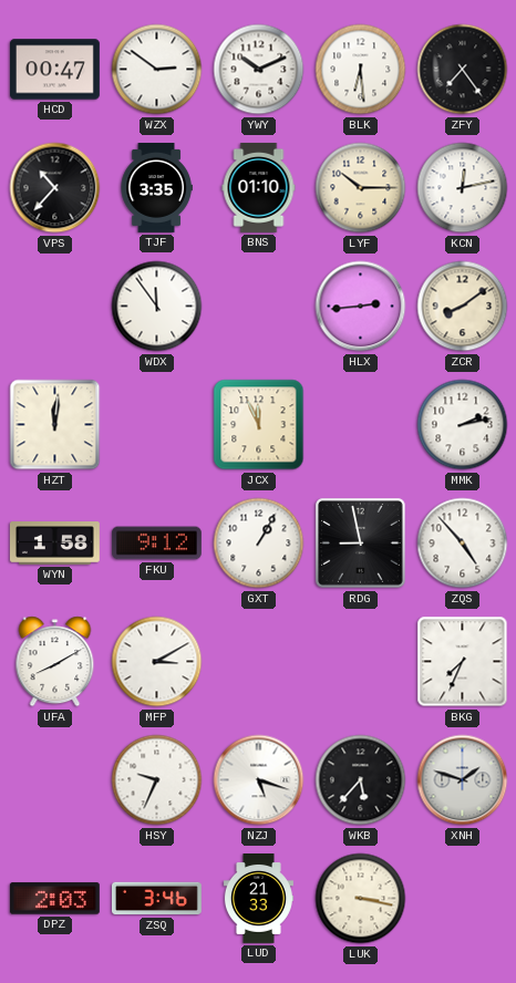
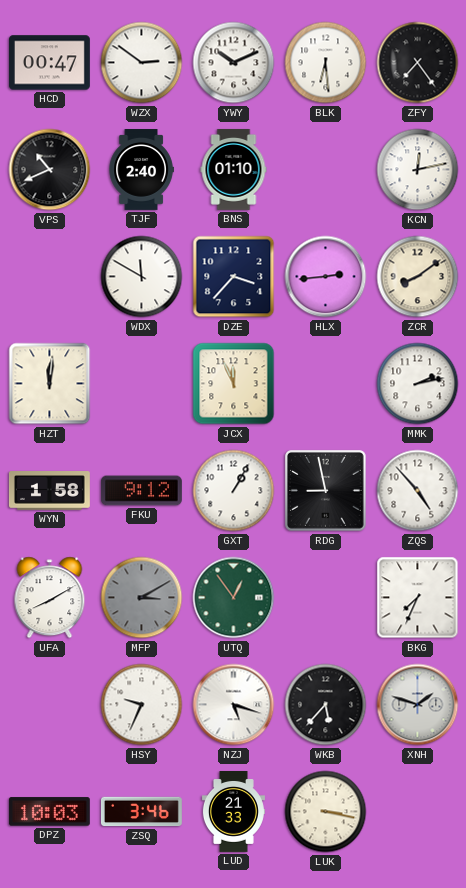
VPS: 10:37 -> 10:41
TJF: 3:35 -> 2:40
LYF: 10:15 -> none
WDX: 11:54 -> 11:50
DZE: none -> 3:37
MFP dial: white -> grey
UTQ: none -> 12:54
DPZ: 2:03 -> 10:03
